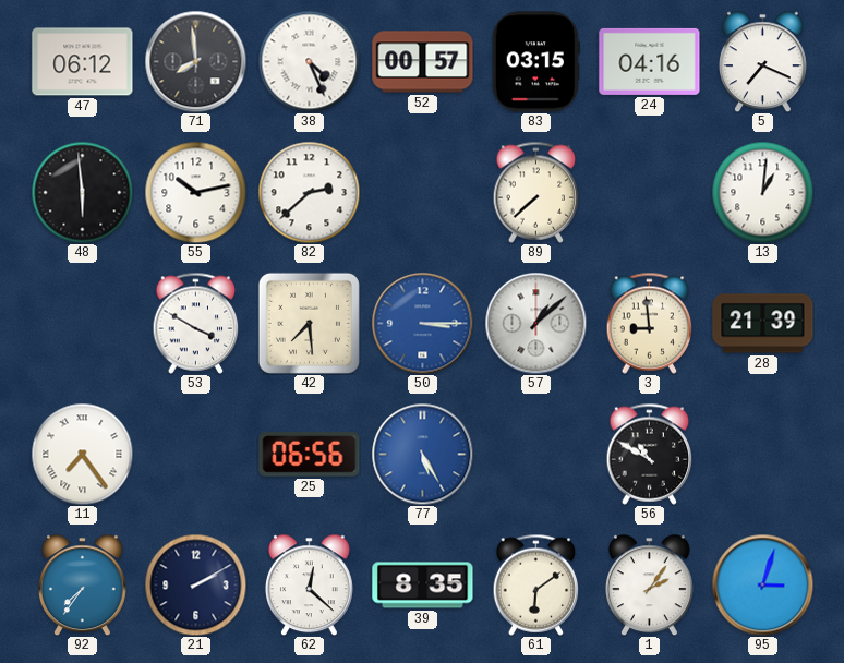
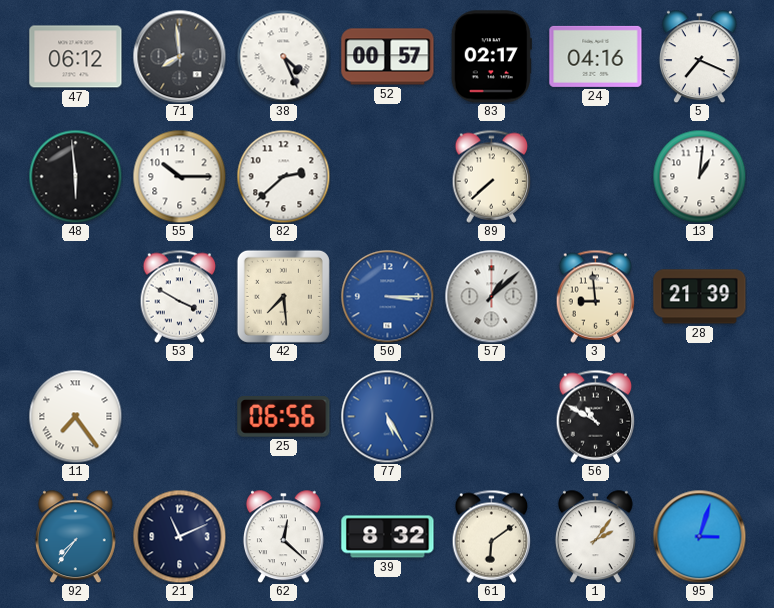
83: 03:15 -> 02:17
55: 10:13 -> 10:15
21: 2:10 -> 11:11
39: 8:35 -> 8:32
